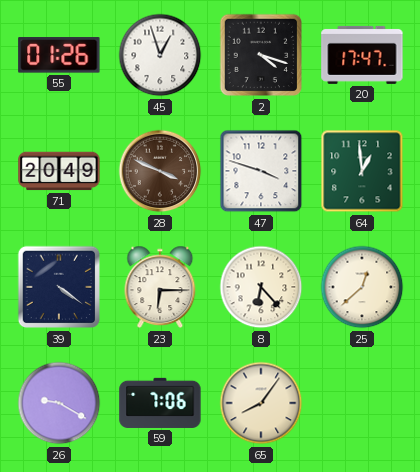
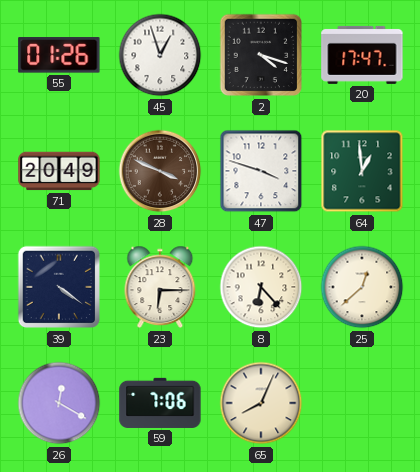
26: 9:20 -> 12:20
65: 8:06 -> 8:04
